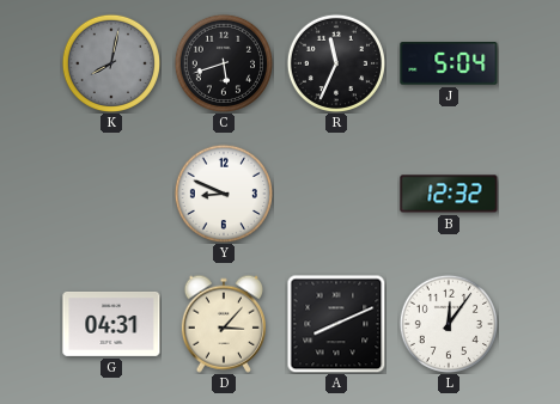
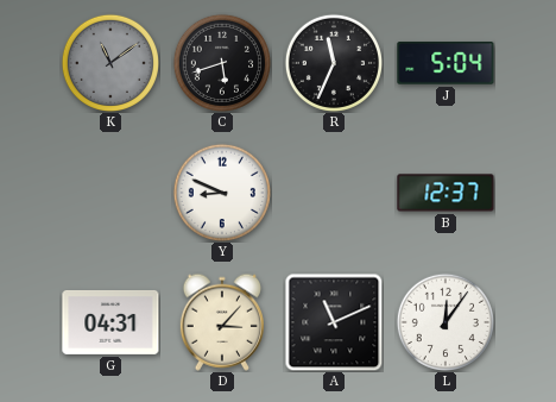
K: 8:02 -> 11:09
B: 12:32 -> 12:37
A: 8:11 -> 11:11
